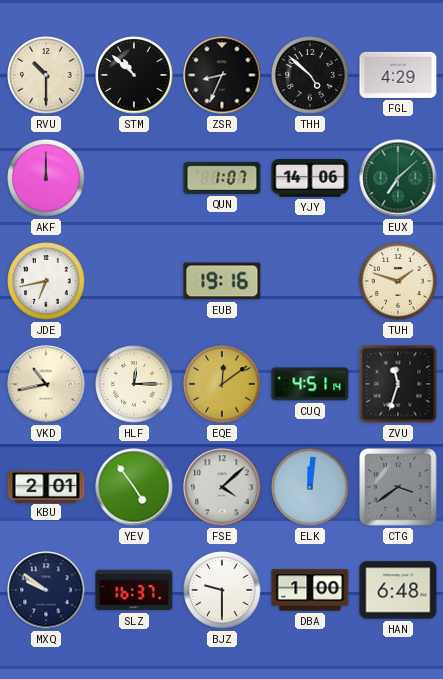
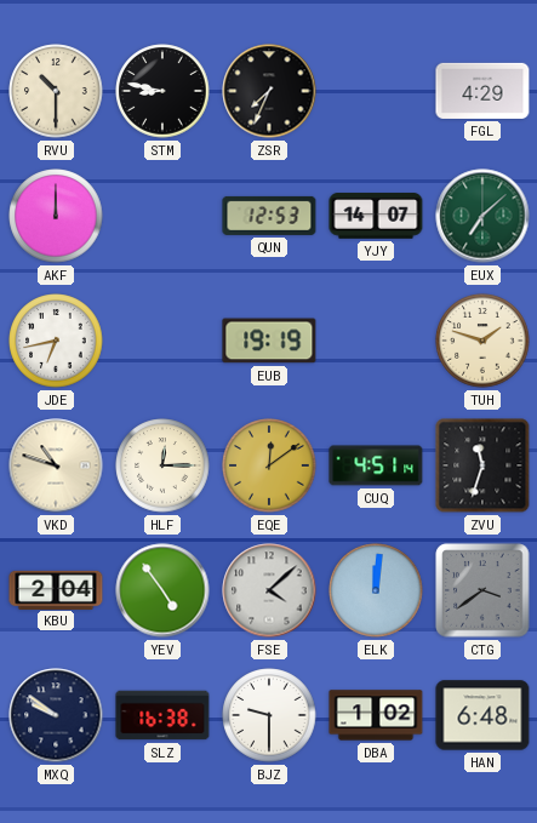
STM: 10:52 -> 8:47
ZSR: 8:34 -> 7:34
THH: 4:52 -> none
QUN: 1:07 -> 12:53
YJY: 14:06 -> 14:07
EUB: 19:16 -> 19:19
VKD: 10:43 -> 10:48
KBU: 2:01 -> 2:04
SLZ: 16:37 -> 16:38
DBA: 1:00 -> 1:02
